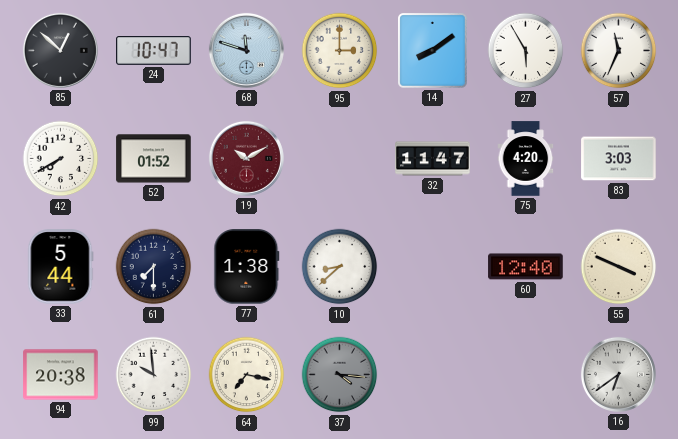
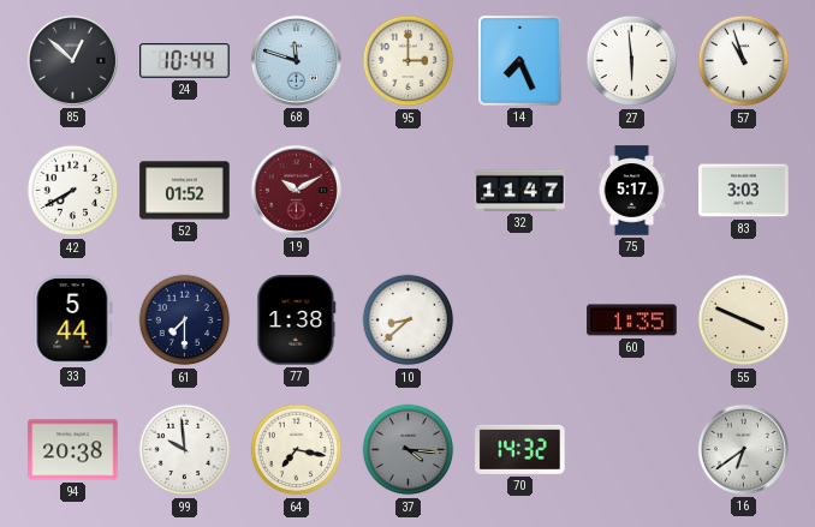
24: 10:47 -> 10:44
14: 8:09 -> 7:26
27: 5:55 -> 5:59
57: 11:34 -> 10:57
75: 4:20 -> 5:17
60: 12:40 -> 1:35
70: none -> 14:32
